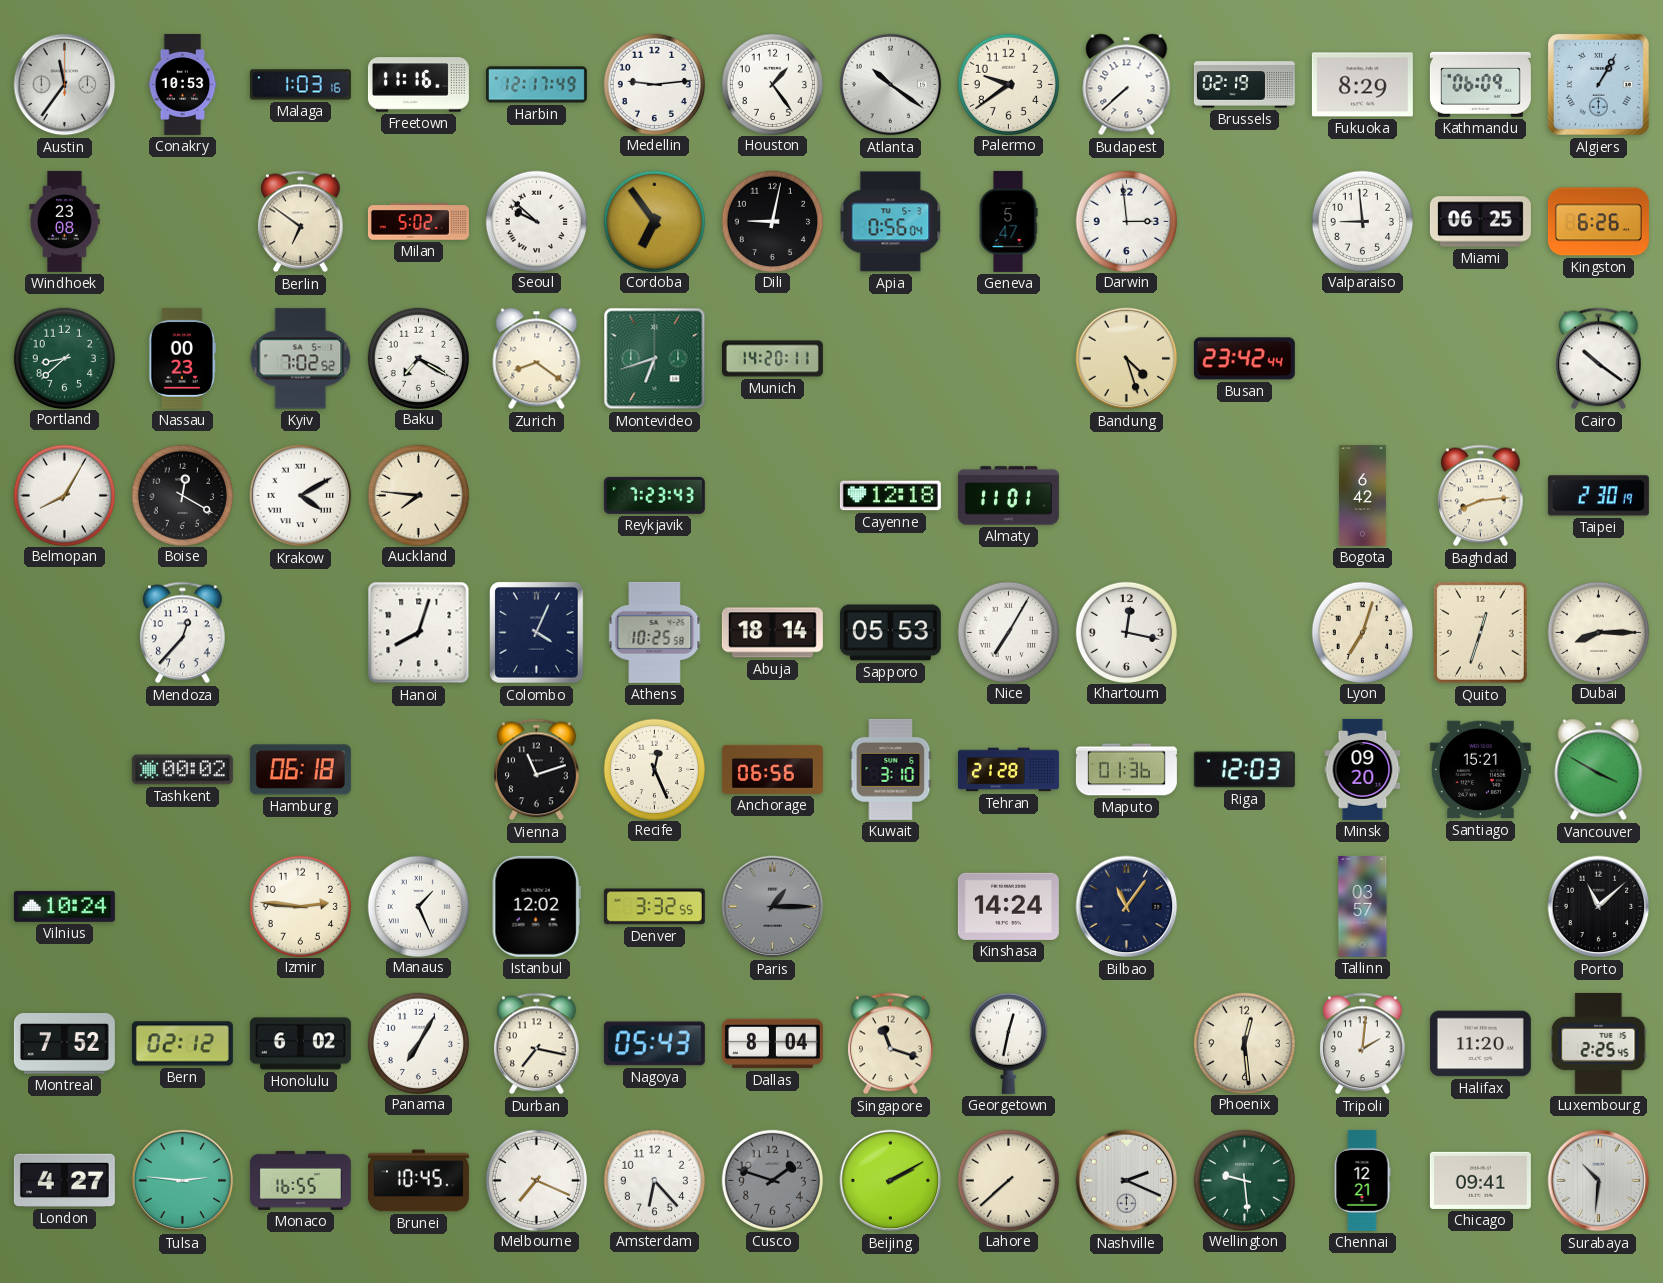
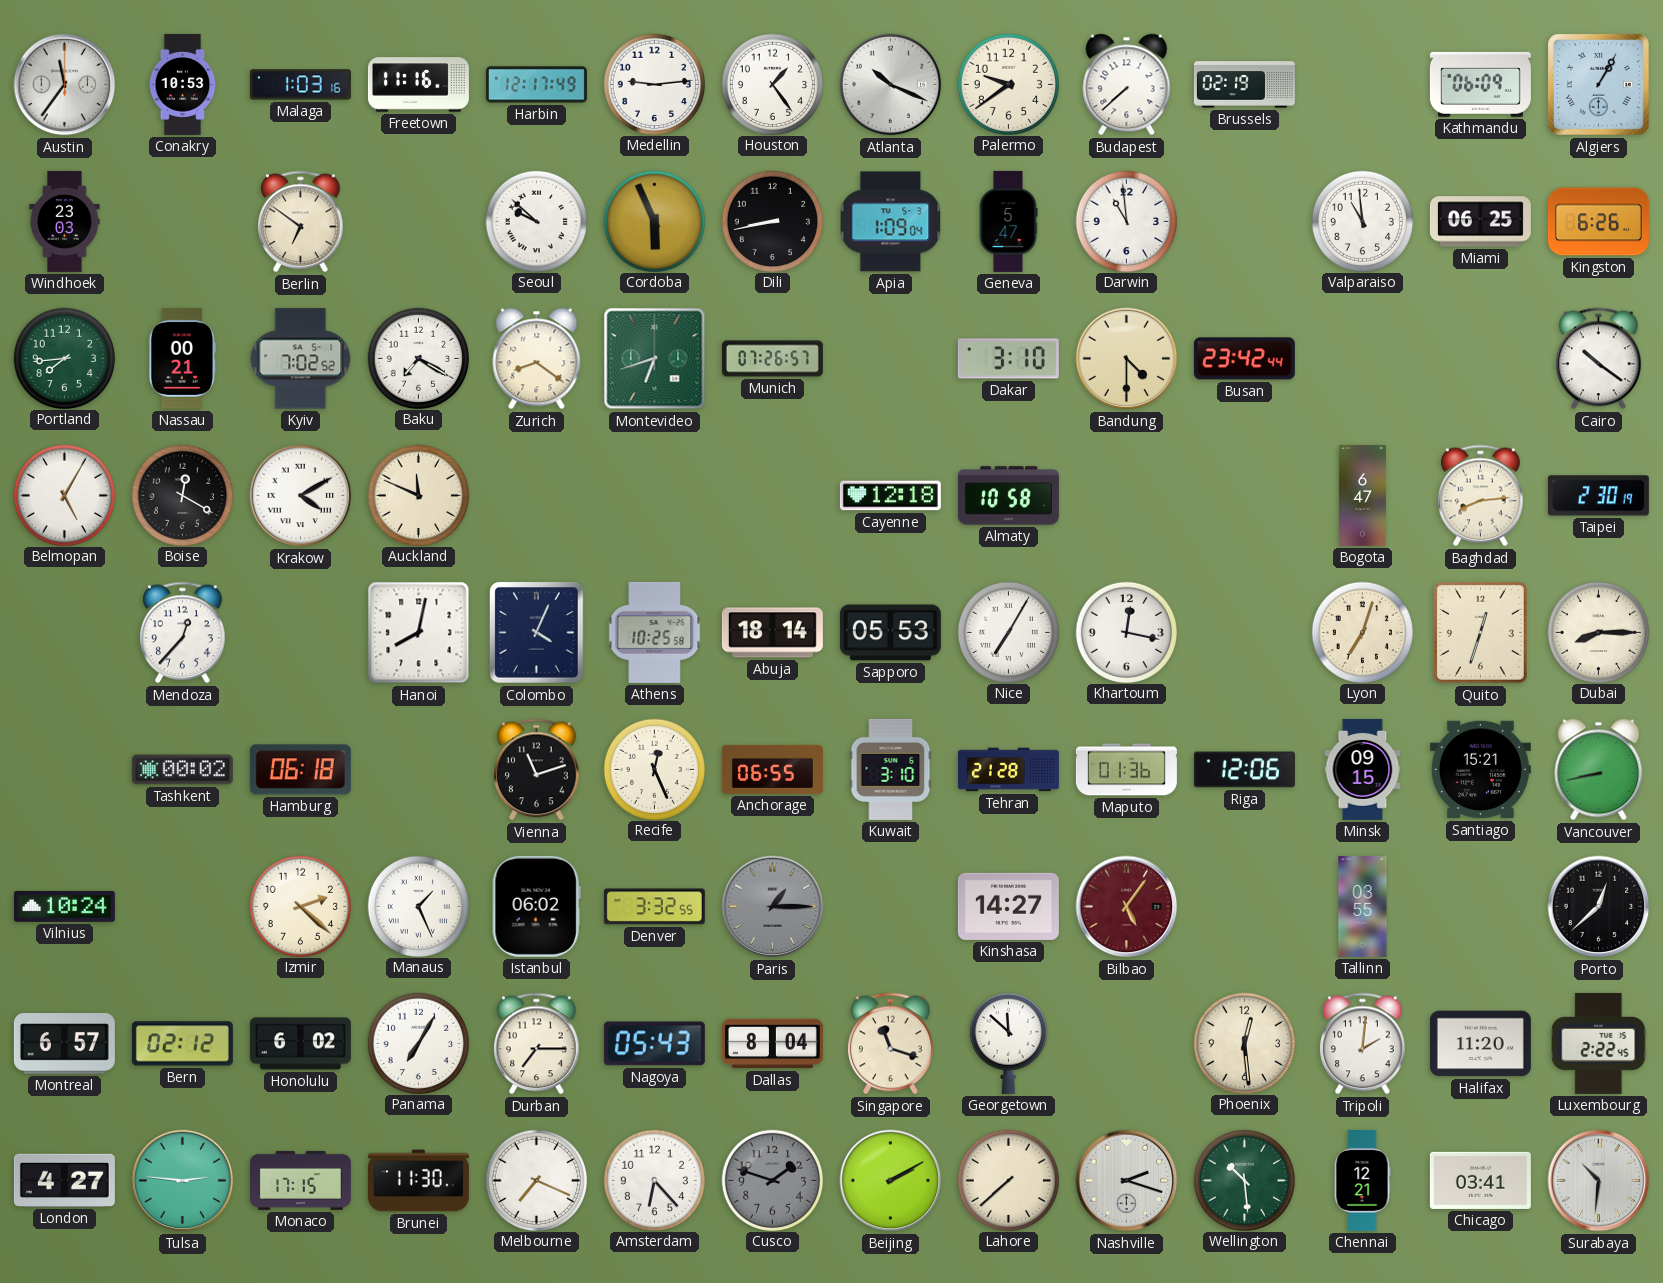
Atlanta: 10:21 -> 10:19
Fukuoka: 8:29 -> none
Windhoek: 23:08 -> 23:03
Milan: 5:02 -> none
Cordoba: 6:54 -> 5:56
Dili: 9:02 -> 8:43
Apia: 0:56 -> 1:09
Darwin: 2:59 -> 10:59
Valparaiso: 8:59 -> 10:59
Portland: 8:38 -> 7:44
Nassau: 00:23 -> 00:21
Munich: 14:20 -> 07:26
Dakar: none -> 3:10
Bandung: 4:27 -> 4:30
Belmopan: 8:05 -> 5:05
Auckland: 7:46 -> 11:49
Reykjavik: 7:23 -> none
Almaty: 11:01 -> 10:58
Bogota: 6:42 -> 6:47
Hanoi: 8:03 -> 8:02
Anchorage: 06:56 -> 06:55
Riga: 12:03 -> 12:06
Minsk: 09:20 -> 09:15
Vancouver: 3:50 -> 8:43
Izmir: 2:46 -> 2:22
Istanbul: 12:02 -> 06:02
Kinshasa: 14:24 -> 14:27
Bilbao: 11:06 -> 5:06
Bilbao dial: navy -> burgundy
Tallinn: 03:57 -> 03:55
Porto: 11:08 -> 12:38
Montreal: 7:52 -> 6:57
Durban: 7:17 -> 7:15
Georgetown: 12:32 -> 11:52
Luxembourg: 2:25 -> 2:22
Monaco: 16:55 -> 17:15
Brunei: 10:45 -> 11:30
Nashville: 2:19 -> 2:18
Wellington: 9:29 -> 10:29
Chicago: 09:41 -> 03:41
